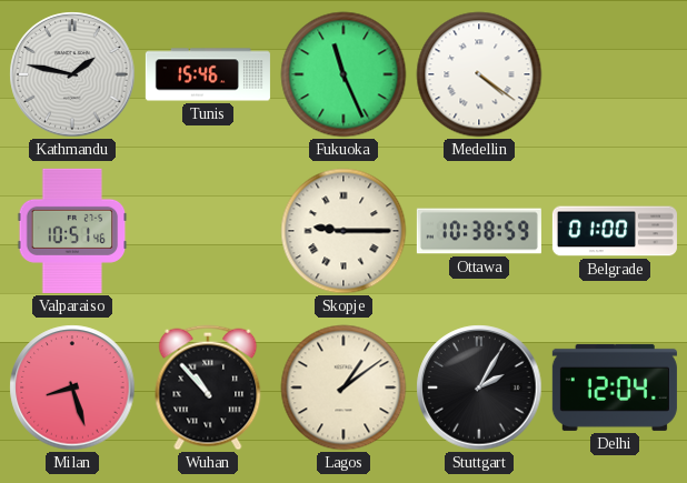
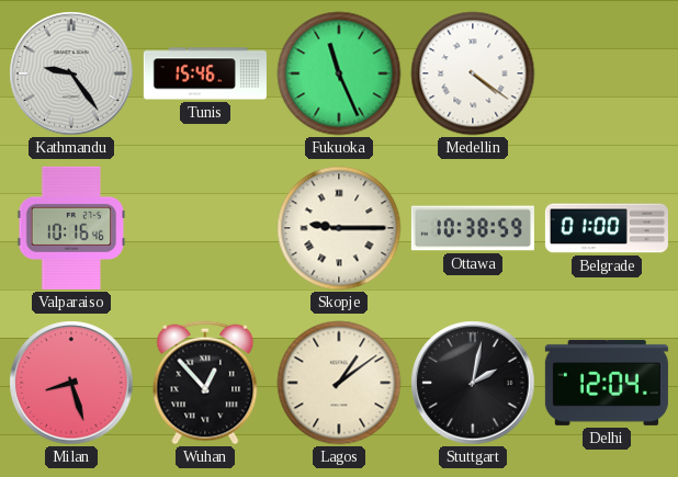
Kathmandu: 1:47 -> 9:24
Valparaiso: 10:51 -> 10:16
Wuhan: 10:53 -> 12:53
Stuttgart: 2:05 -> 2:02
